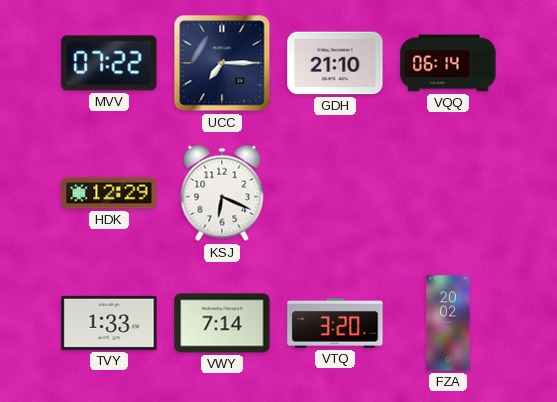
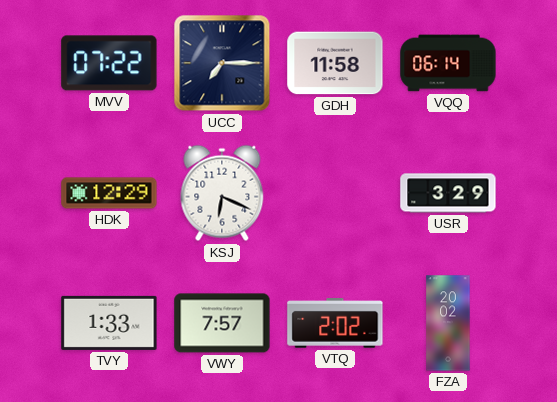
GDH: 21:10 -> 11:58
USR: none -> 3:29
VWY: 7:14 -> 7:57
VTQ: 3:20 -> 2:02
